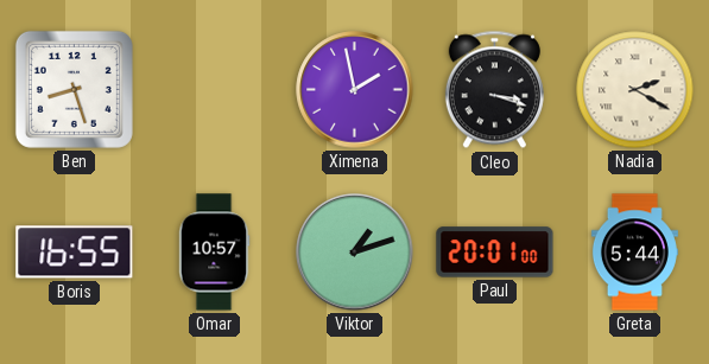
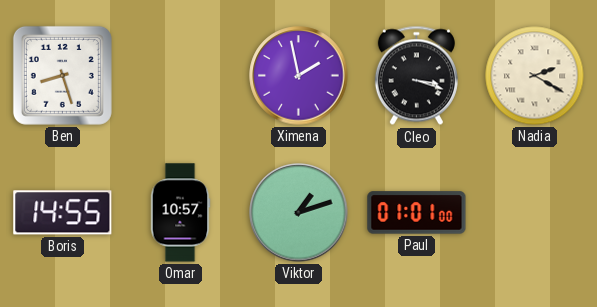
Boris: 16:55 -> 14:55
Paul: 20:01 -> 01:01
Greta: 5:44 -> none
